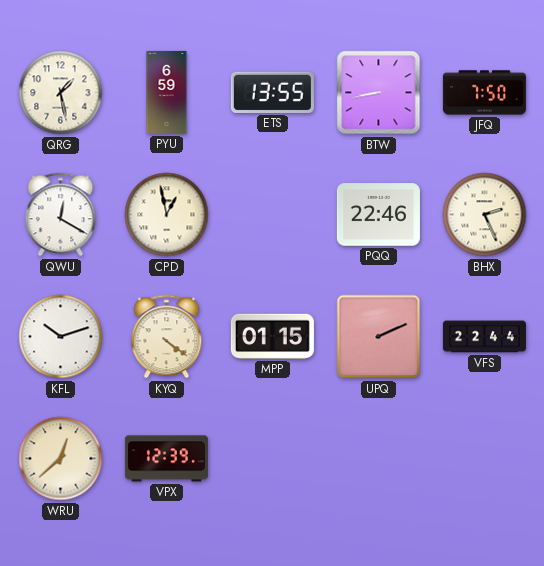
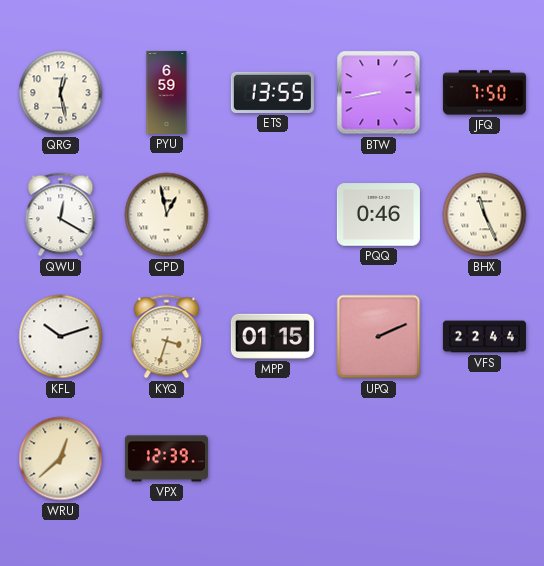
QRG: 1:28 -> 12:28
PQQ: 22:46 -> 0:46
BHX: 2:26 -> 11:26
KYQ: 4:21 -> 3:33
